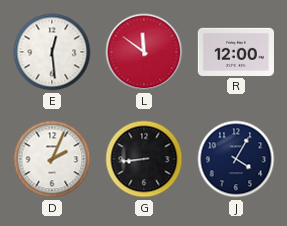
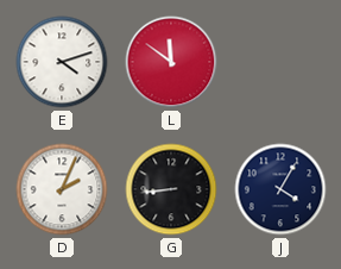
E: 12:29 -> 4:12
R: 12:00 -> none
